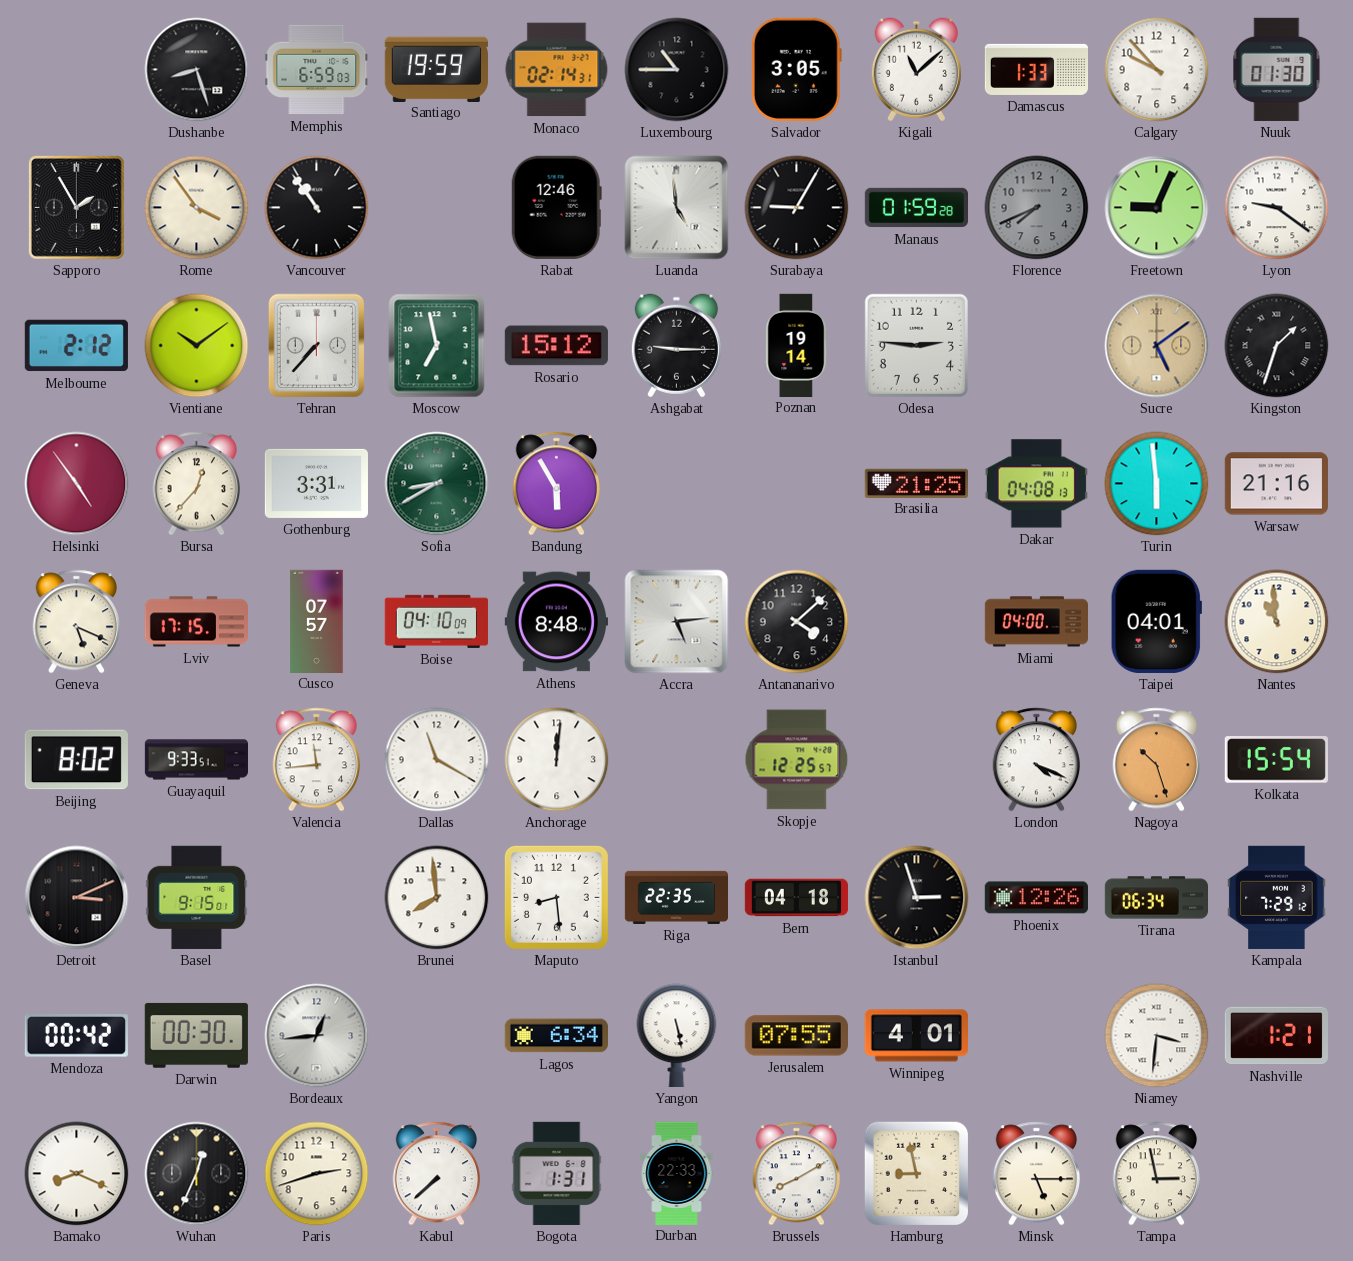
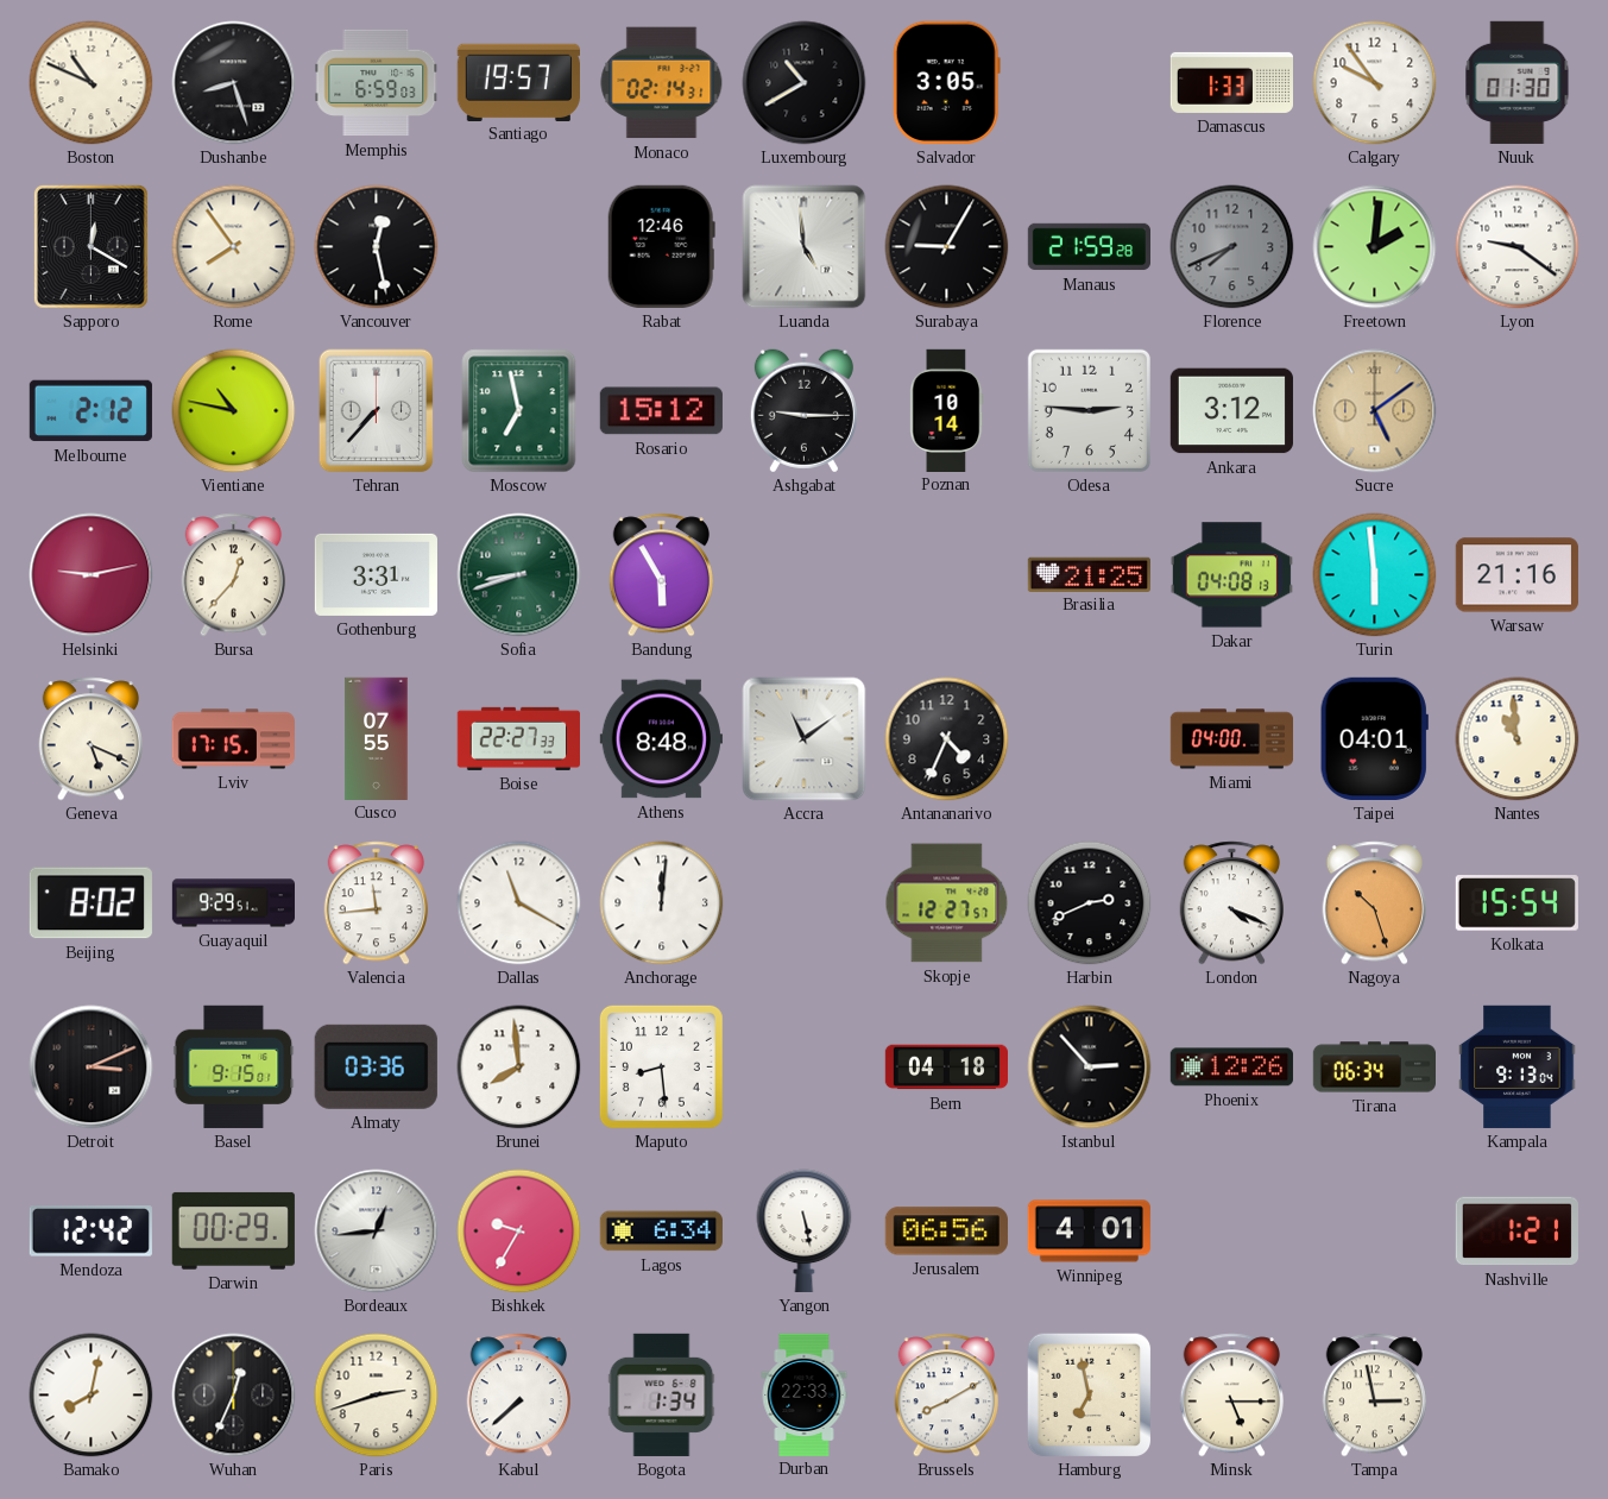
Boston: none -> 10:49
Santiago: 19:59 -> 19:57
Luxembourg: 10:45 -> 10:40
Kigali: 11:08 -> none
Calgary: 9:53 -> 9:54
Sapporo: 1:55 -> 12:20
Rome: 3:54 -> 7:54
Vancouver: 10:54 -> 12:28
Manaus: 01:59 -> 21:59
Freetown: 9:04 -> 2:01
Vientiane: 10:09 -> 10:47
Poznan: 19:14 -> 10:14
Ankara: none -> 3:12
Kingston: 1:33 -> none
Helsinki: 4:54 -> 9:13
Sofia: 8:40 -> 8:42
Cusco: 07:57 -> 07:55
Boise: 04:10 -> 22:27
Accra: 5:14 -> 11:09
Antananarivo: 4:08 -> 4:34
Guayaquil: 9:33 -> 9:29
Skopje: 12:25 -> 12:27
Harbin: none -> 2:41
Almaty: none -> 03:36
Riga: 22:35 -> none
Istanbul: 2:57 -> 2:53
Kampala: 7:29 -> 9:13
Mendoza: 00:42 -> 12:42
Darwin: 00:30 -> 00:29
Bishkek: none -> 9:35
Jerusalem: 07:55 -> 06:56
Niamey: 3:31 -> none
Bamako: 8:19 -> 8:02
Bogota: 1:31 -> 1:34
Hamburg: 8:58 -> 6:58
